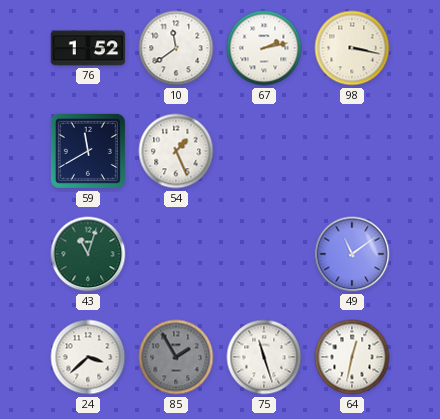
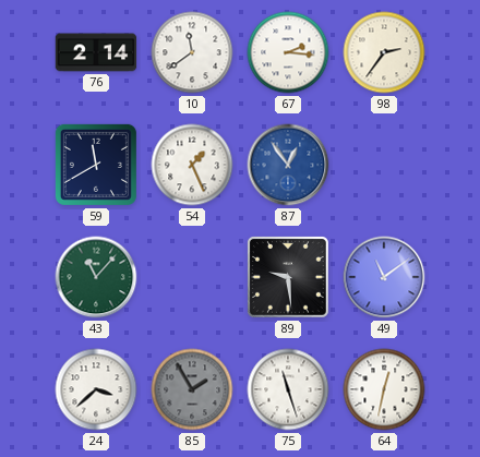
76: 1:52 -> 2:14
67: 2:13 -> 2:16
98: 3:17 -> 2:36
87: none -> 12:54
43: 11:03 -> 11:07
89: none -> 9:29
